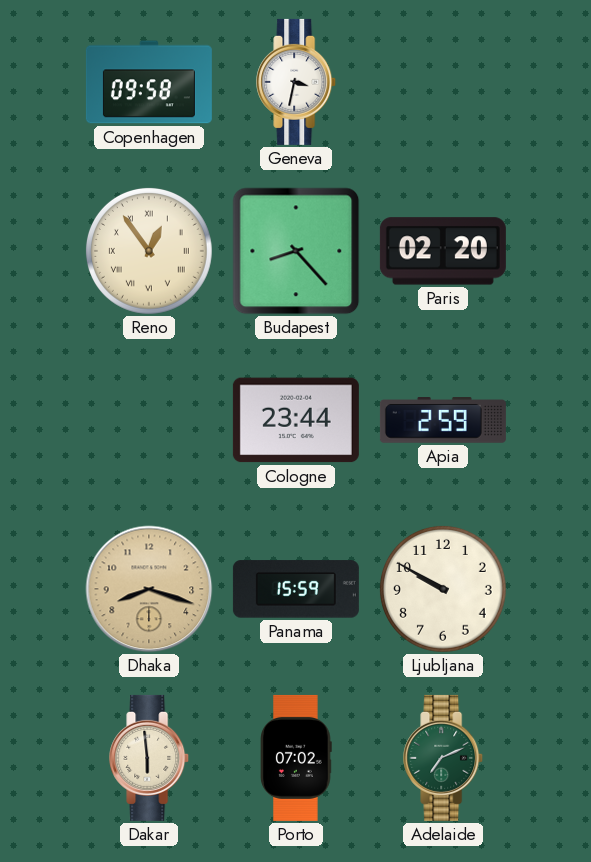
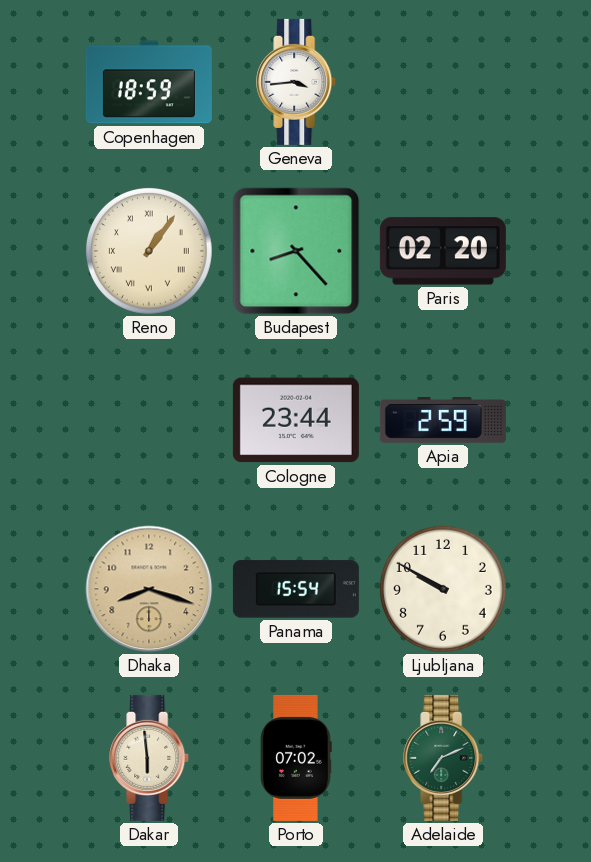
Copenhagen: 09:58 -> 18:59
Geneva: 3:32 -> 3:44
Reno: 12:54 -> 1:06
Panama: 15:59 -> 15:54
